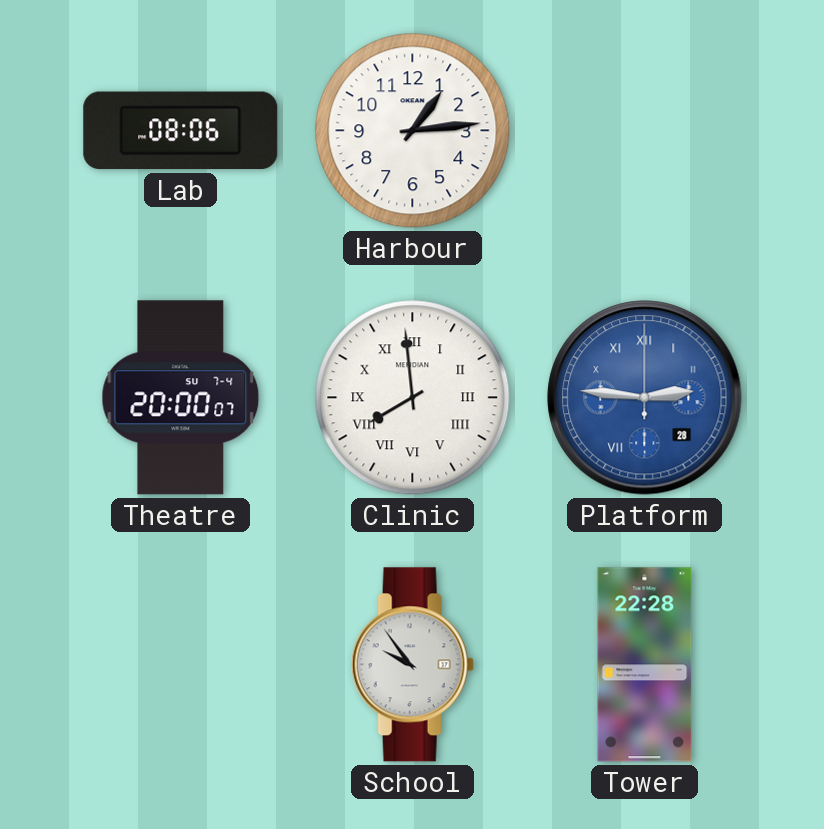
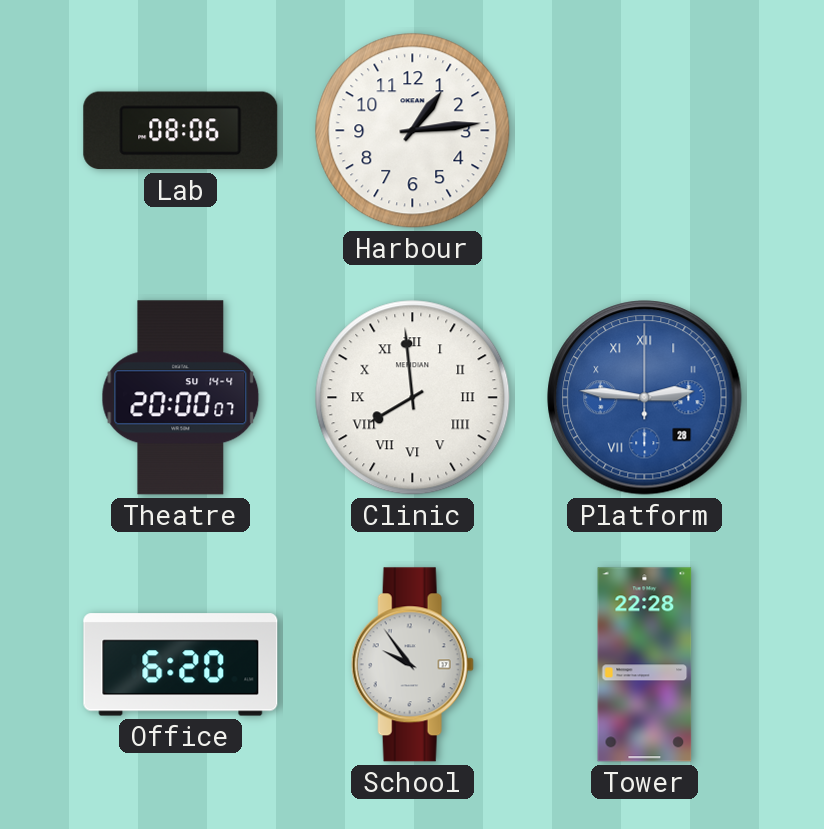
Theatre date: SU 7-4 -> SU 14-4
Office: none -> 6:20
